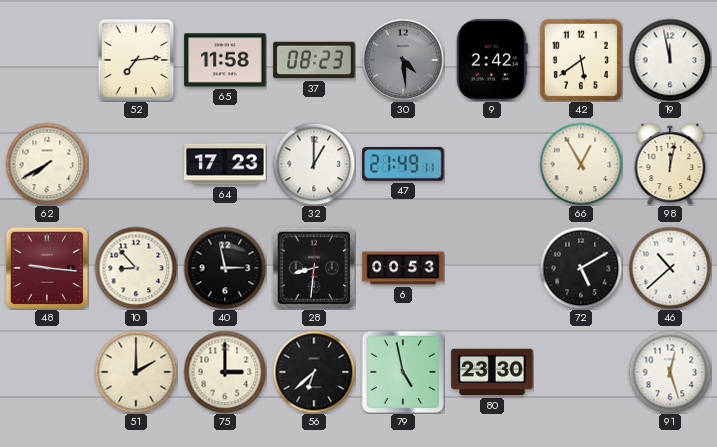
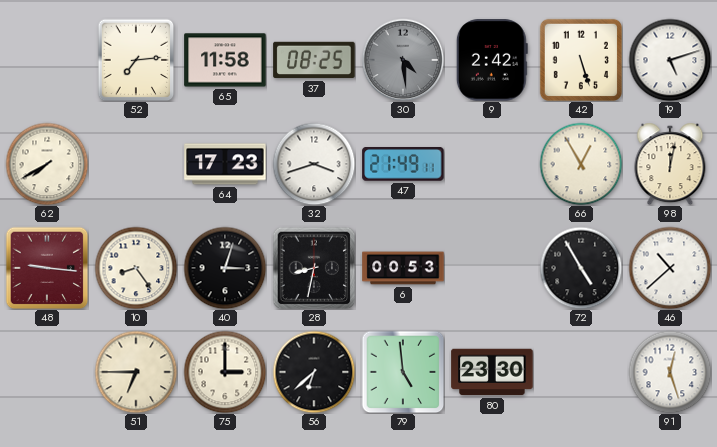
37: 08:23 -> 08:25
42: 5:39 -> 5:27
19: 11:58 -> 5:12
32: 1:00 -> 3:42
10: 8:53 -> 8:24
40: 2:58 -> 3:03
28: 8:31 -> 8:32
72: 5:10 -> 4:55
51: 2:00 -> 6:45
79: 4:58 -> 4:59
